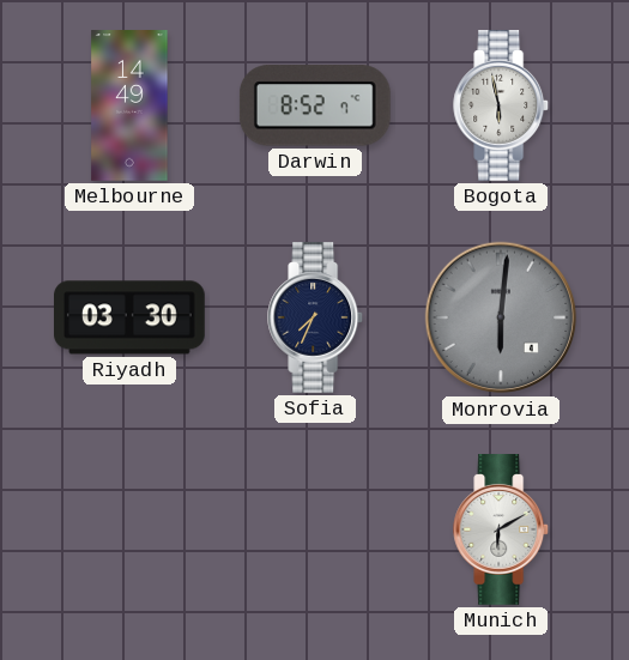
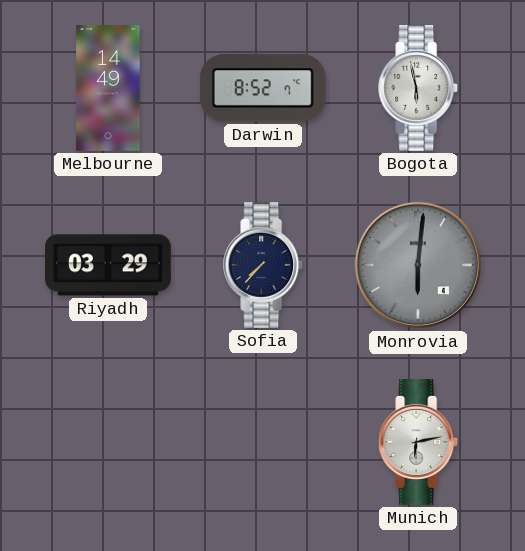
Riyadh: 03:30 -> 03:29
Sofia: 7:34 -> 7:37
Munich: 6:10 -> 6:13
